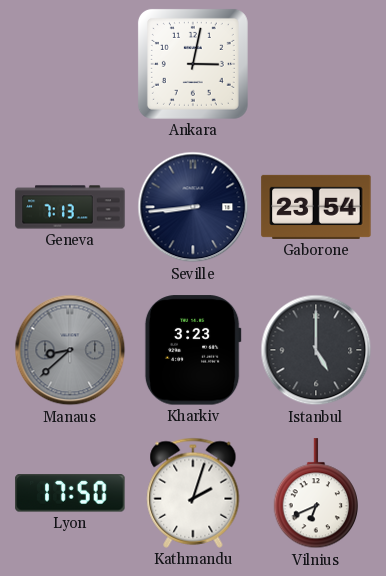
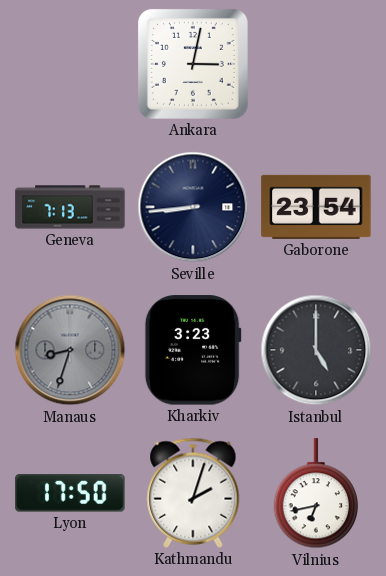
Manaus: 8:38 -> 8:33
Vilnius: 6:41 -> 6:43
